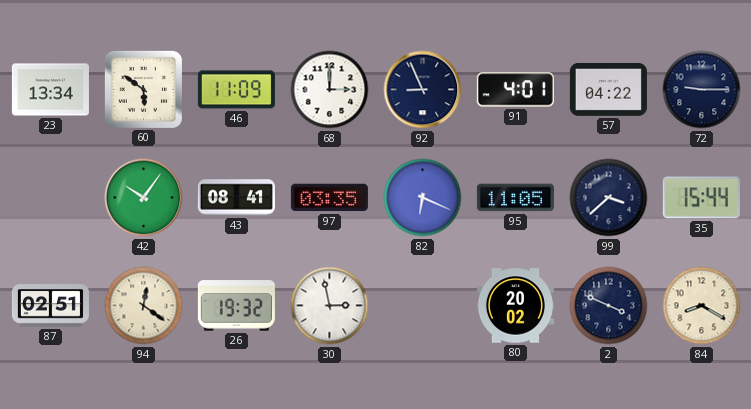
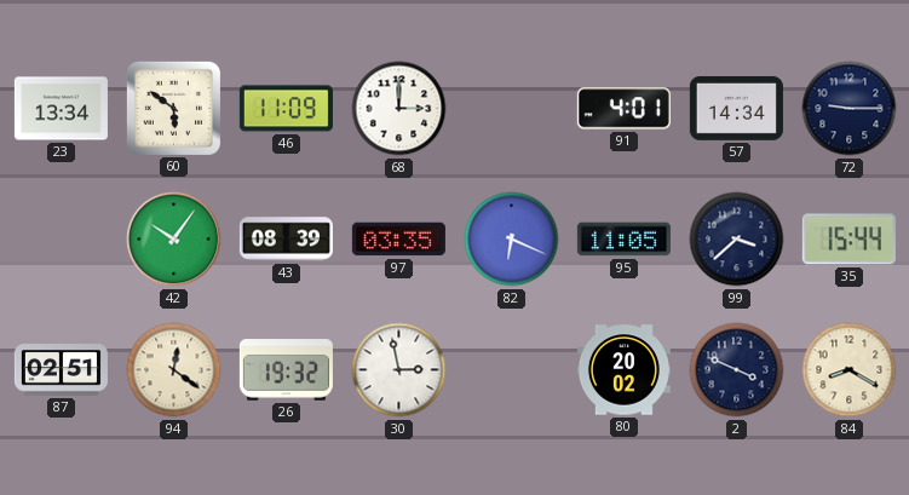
92: 8:56 -> none
57: 04:22 -> 14:34
43: 08:41 -> 08:39
